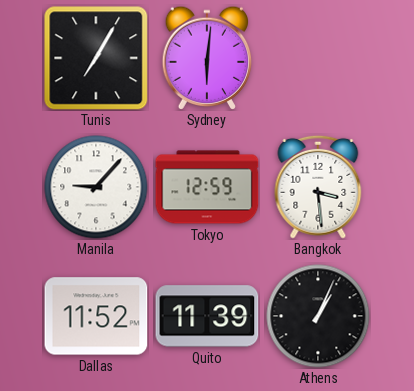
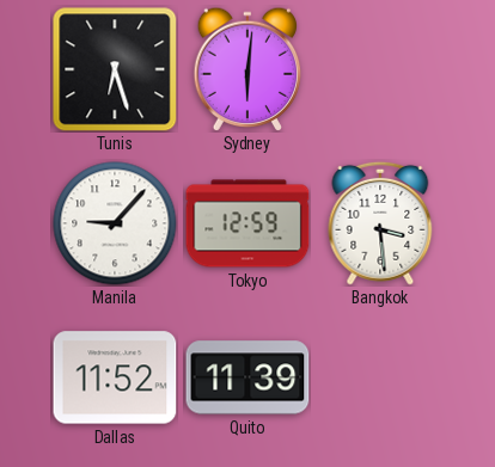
Tunis: 7:05 -> 6:27
Athens: 1:04 -> none
